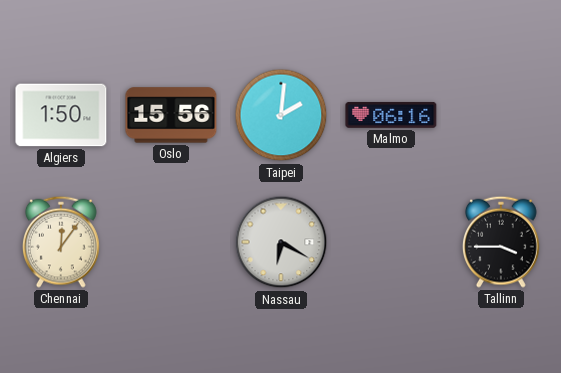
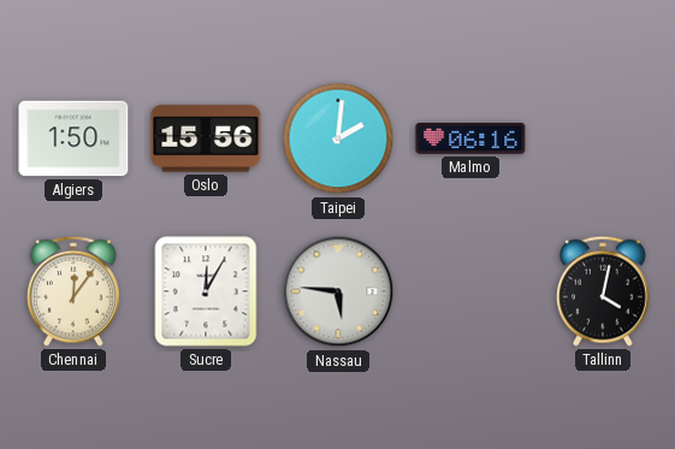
Sucre: none -> 12:05
Nassau: 6:20 -> 5:46
Tallinn: 3:45 -> 4:02
